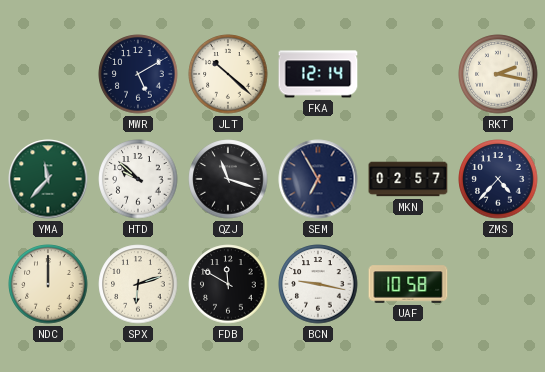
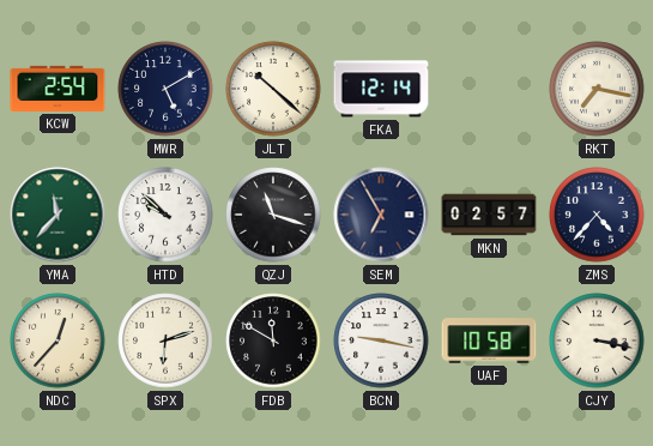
KCW: none -> 2:54
RKT: 2:17 -> 7:17
NDC: 12:00 -> 12:37
CJY: none -> 3:17
